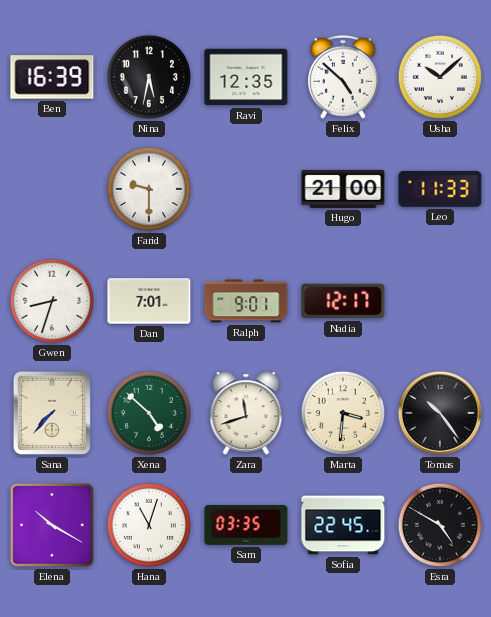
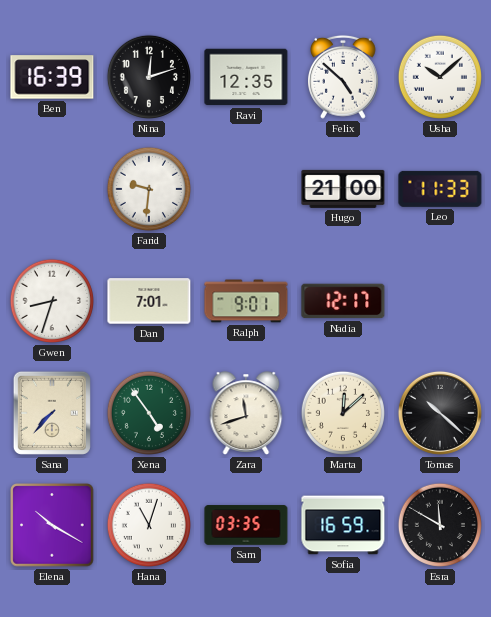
Nina: 5:32 -> 12:12
Farid: 9:30 -> 9:31
Xena: 4:52 -> 4:54
Marta: 3:31 -> 12:08
Tomas: 10:24 -> 10:22
Sofia: 22:45 -> 16:59
Esra: 4:50 -> 11:50
